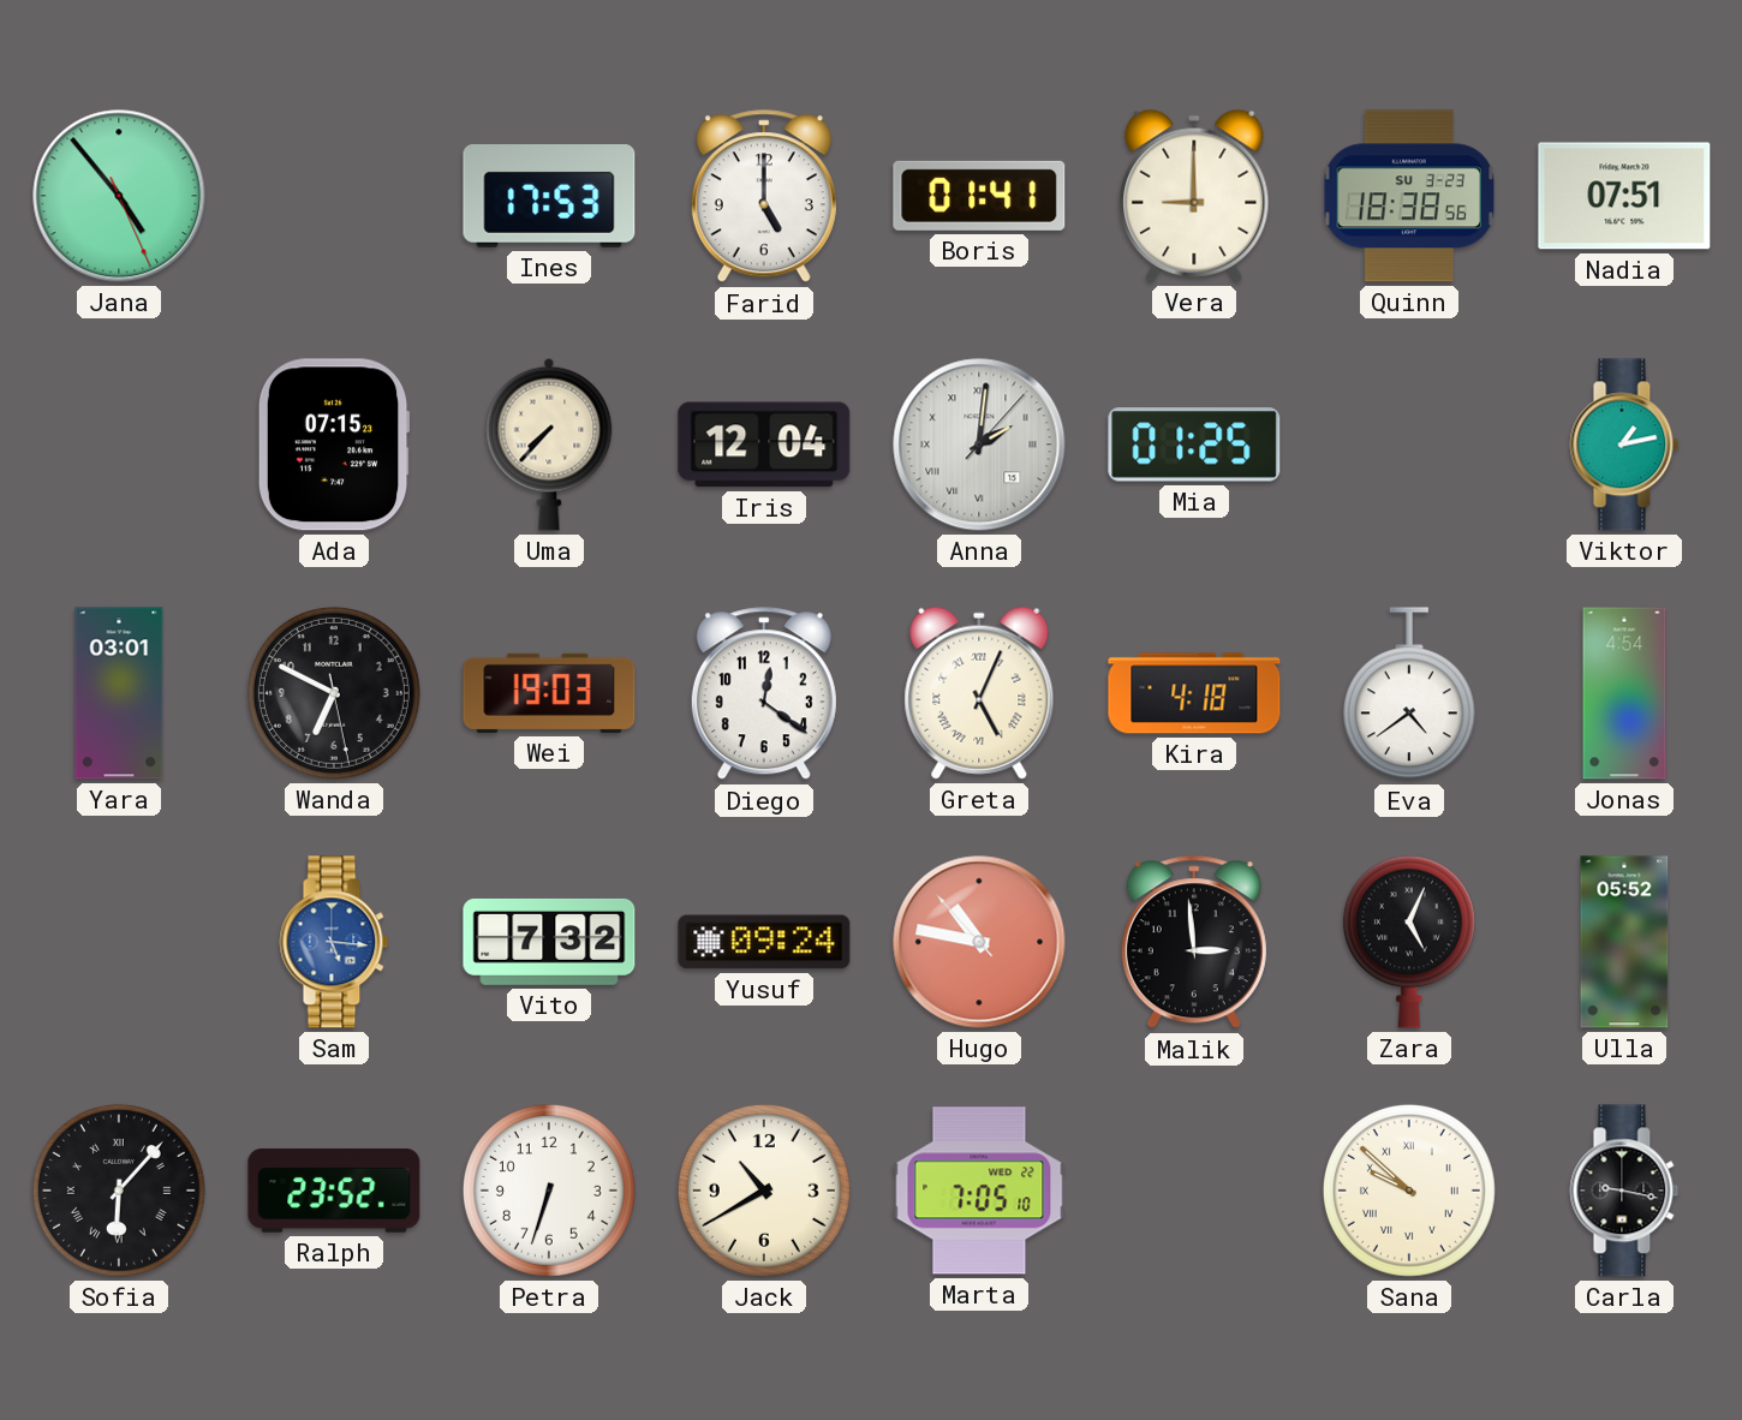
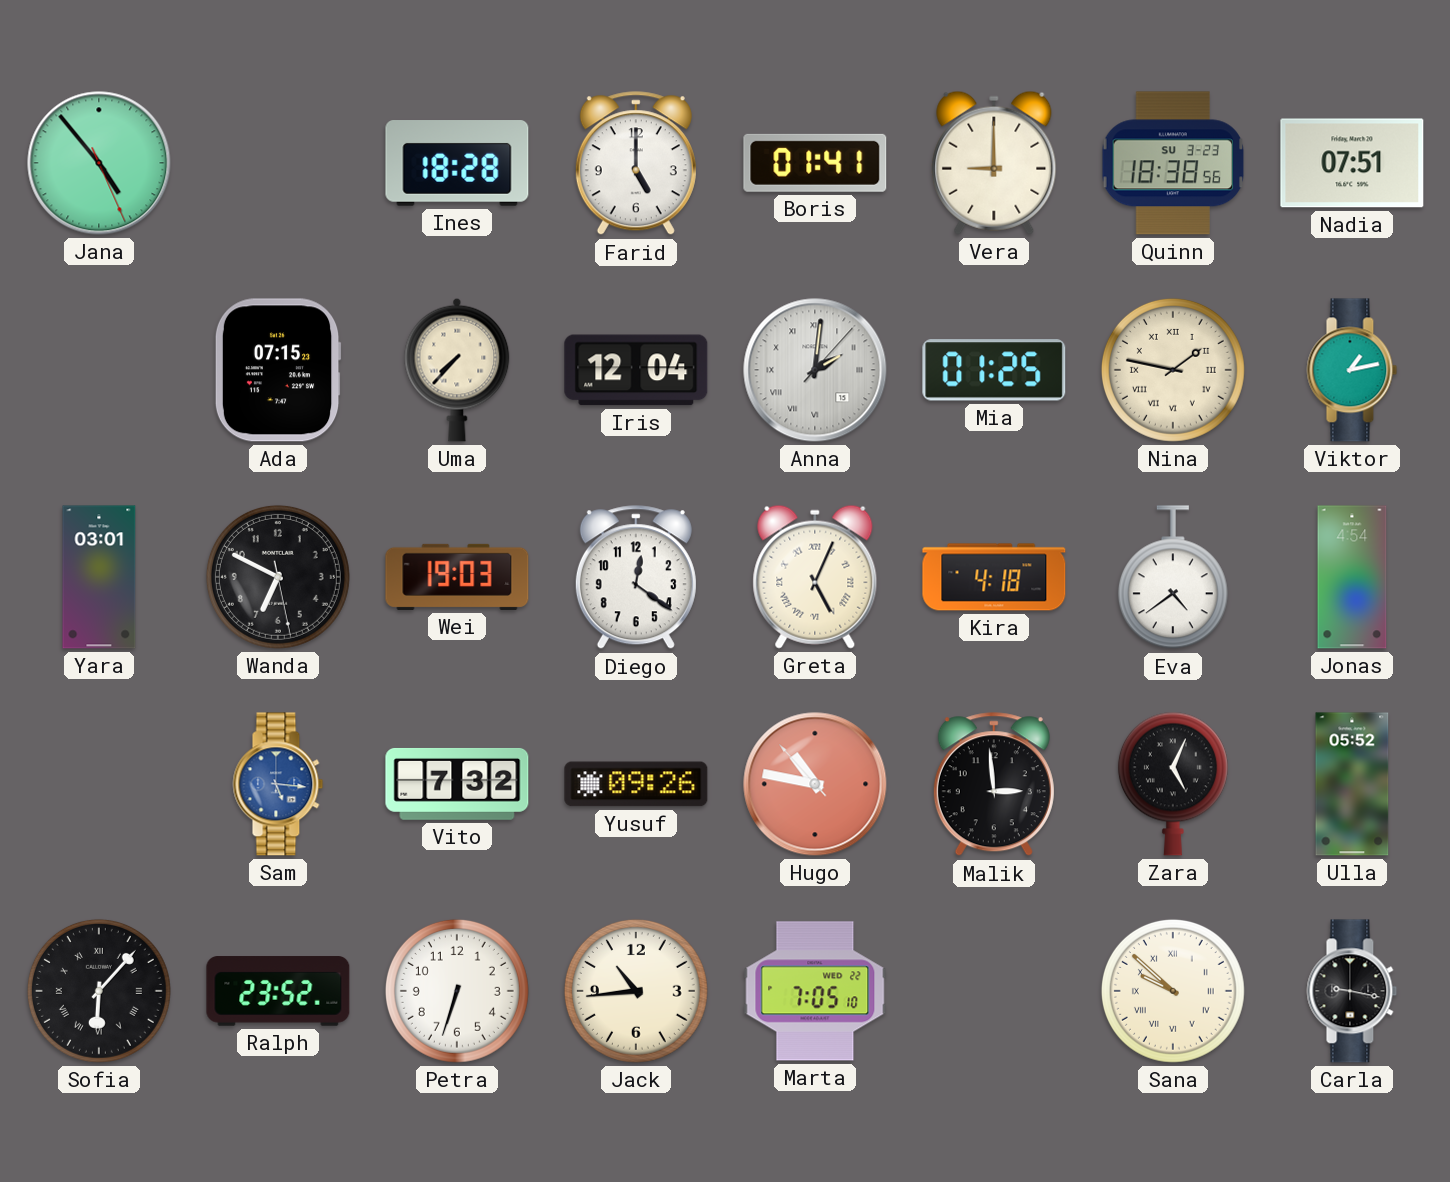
Ines: 17:53 -> 18:28
Nina: none -> 1:47
Yusuf: 09:24 -> 09:26
Jack: 10:40 -> 10:44
